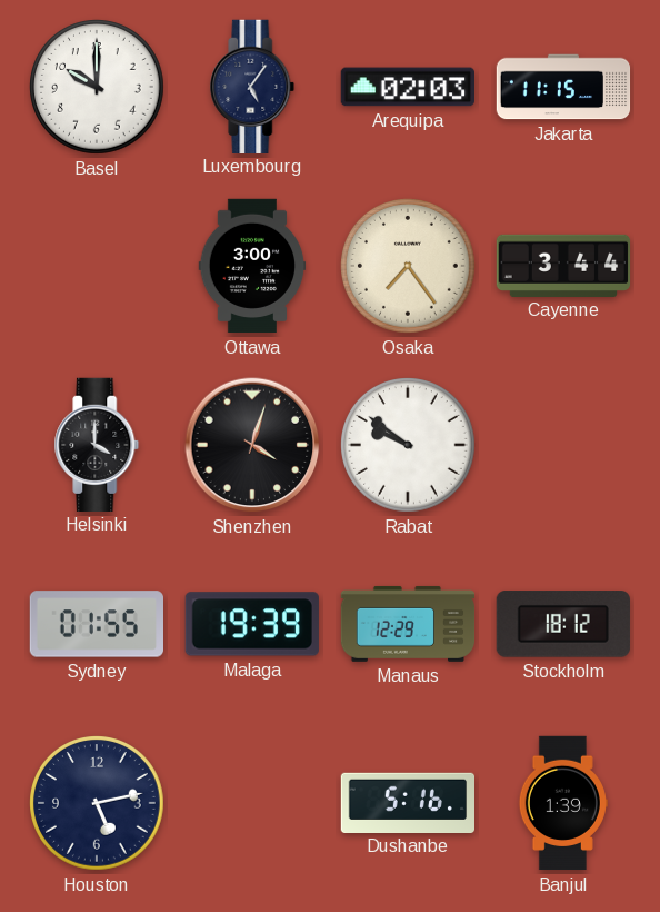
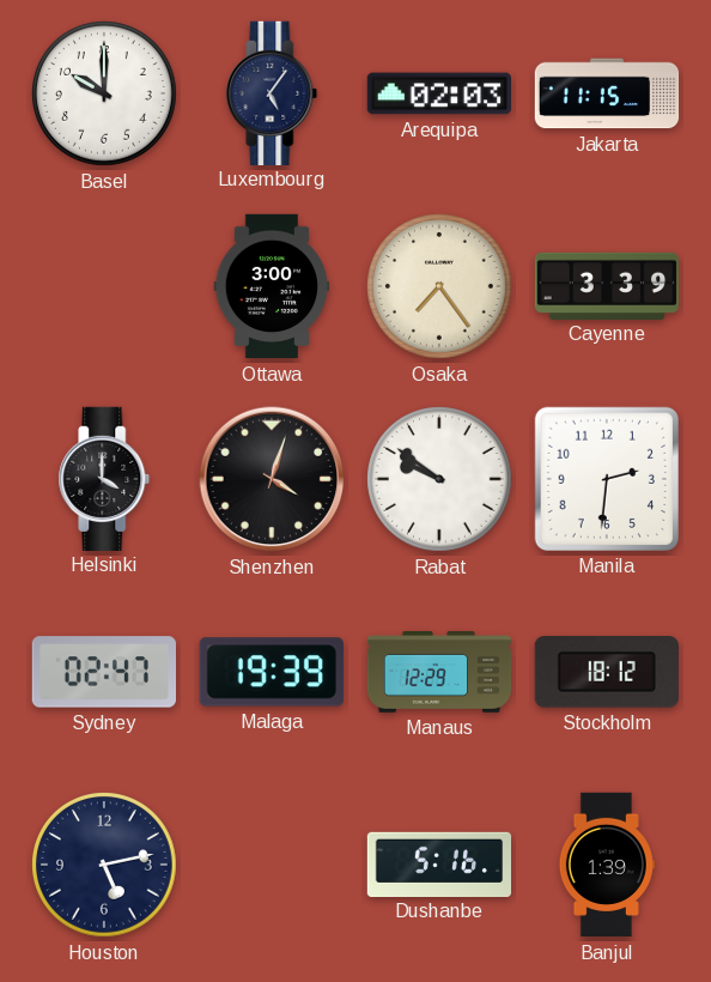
Cayenne: 3:44 -> 3:39
Manila: none -> 2:31
Sydney: 01:55 -> 02:47
